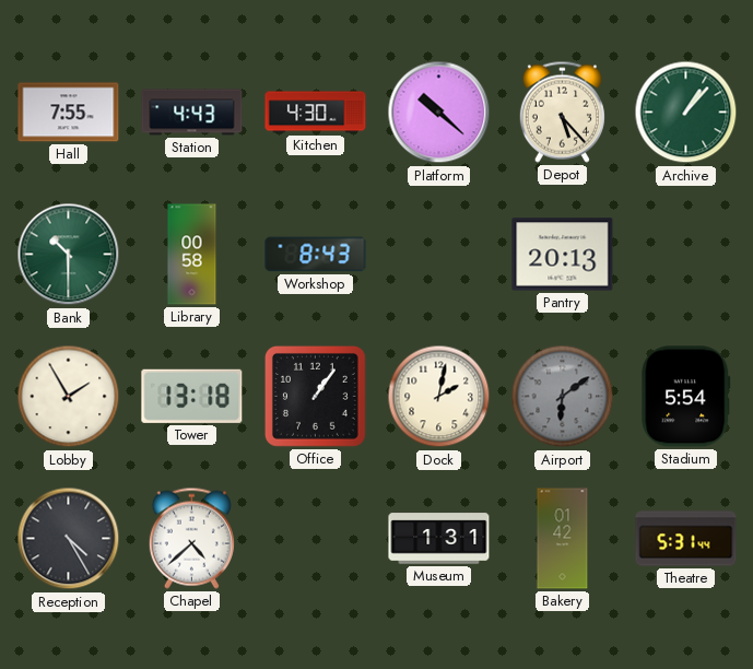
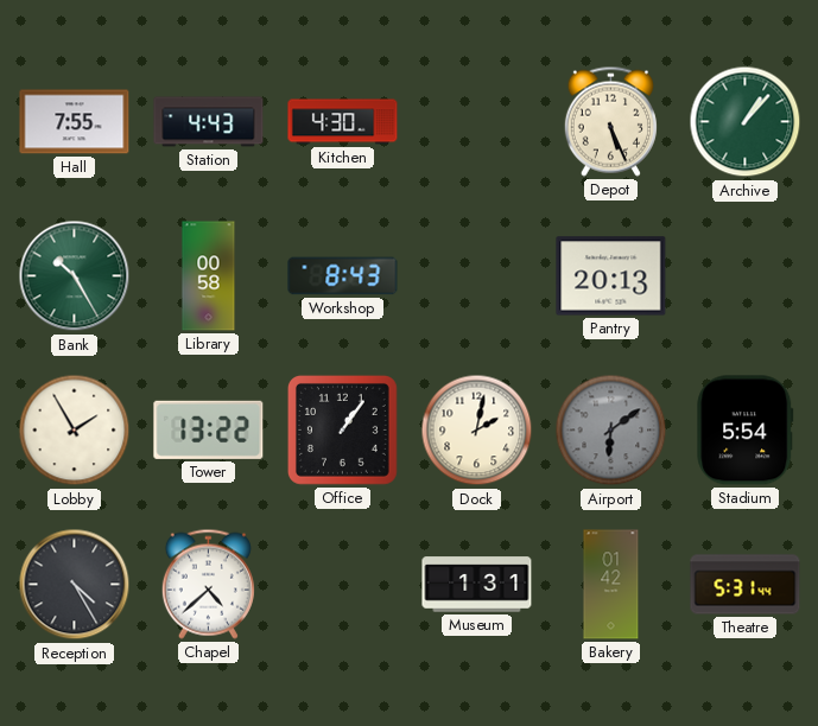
Platform: 10:22 -> none
Depot: 5:23 -> 5:26
Bank: 10:30 -> 10:25
Tower: 13:18 -> 13:22
